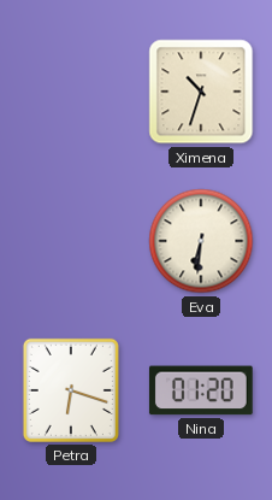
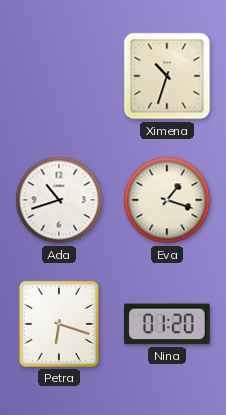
Ada: none -> 10:42
Eva: 6:31 -> 1:18
